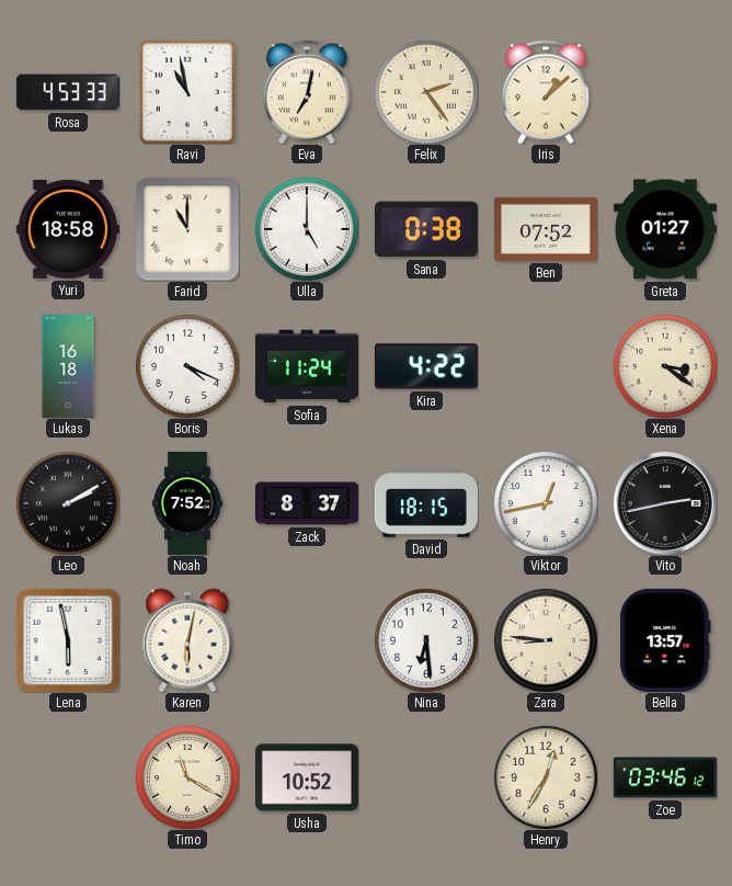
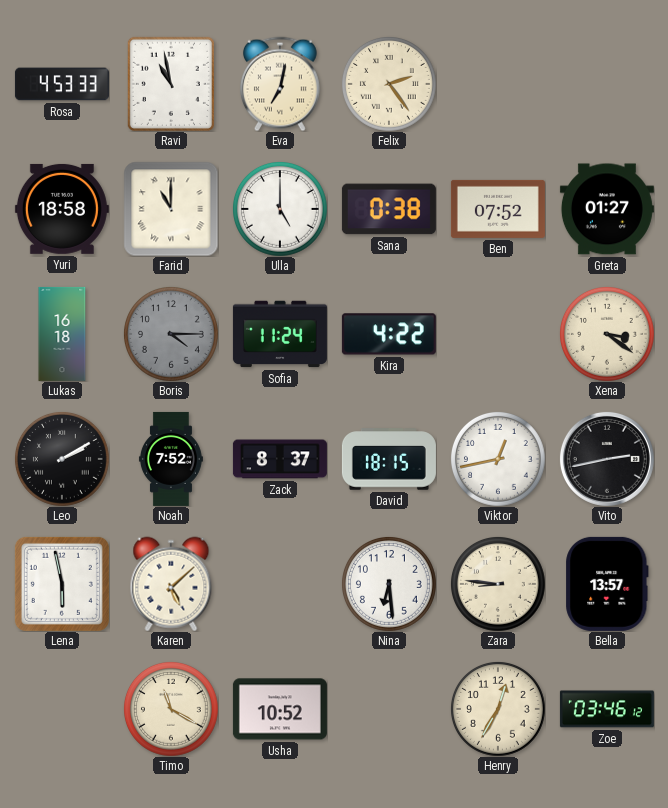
Iris: 1:08 -> none
Boris: 4:19 -> 4:15
Boris dial: white -> grey
Karen: 6:02 -> 5:08
